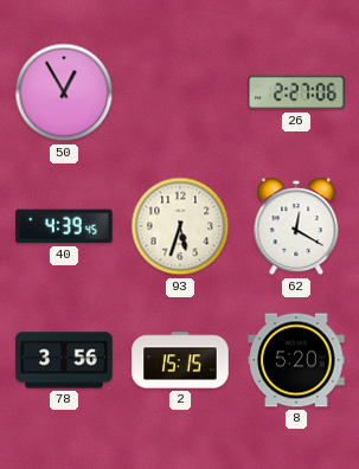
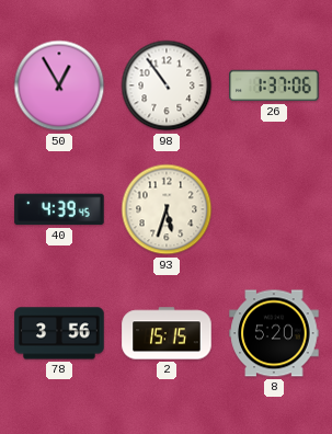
98: none -> 10:54
26: 2:27 -> 1:37
62: 12:20 -> none
